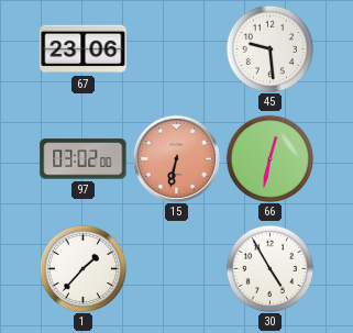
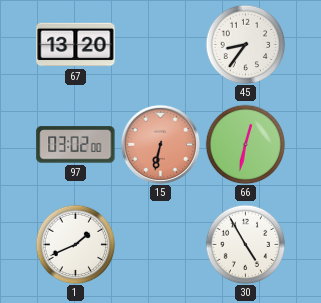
67: 23:06 -> 13:20
45: 9:29 -> 8:36
1: 1:37 -> 1:41
